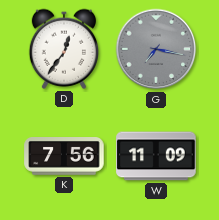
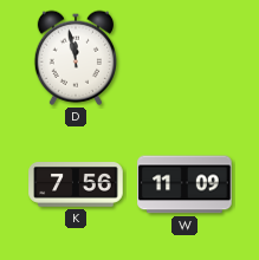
D: 12:36 -> 11:58
G: 7:17 -> none
